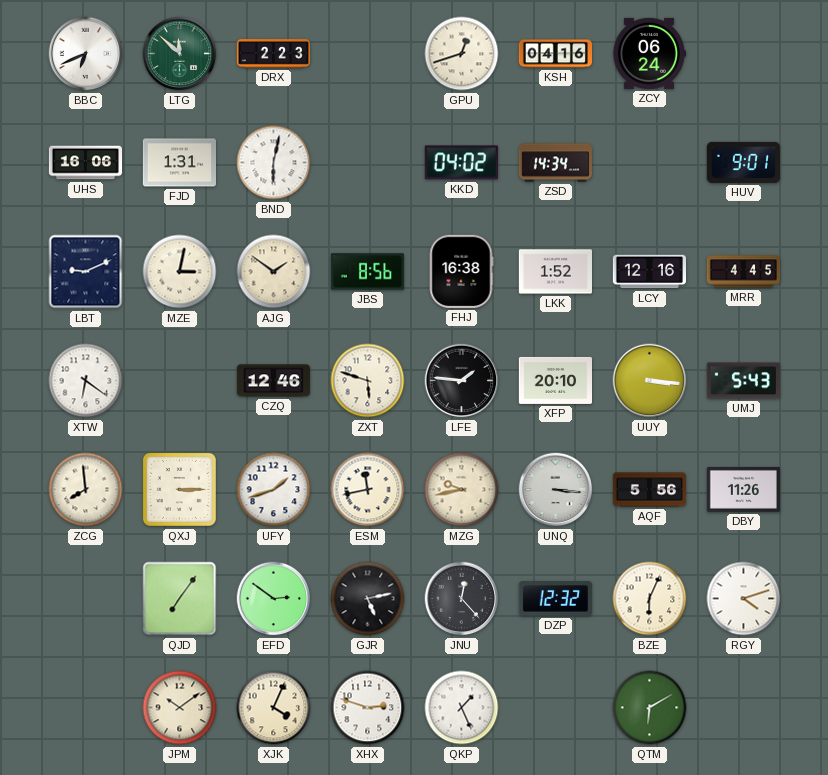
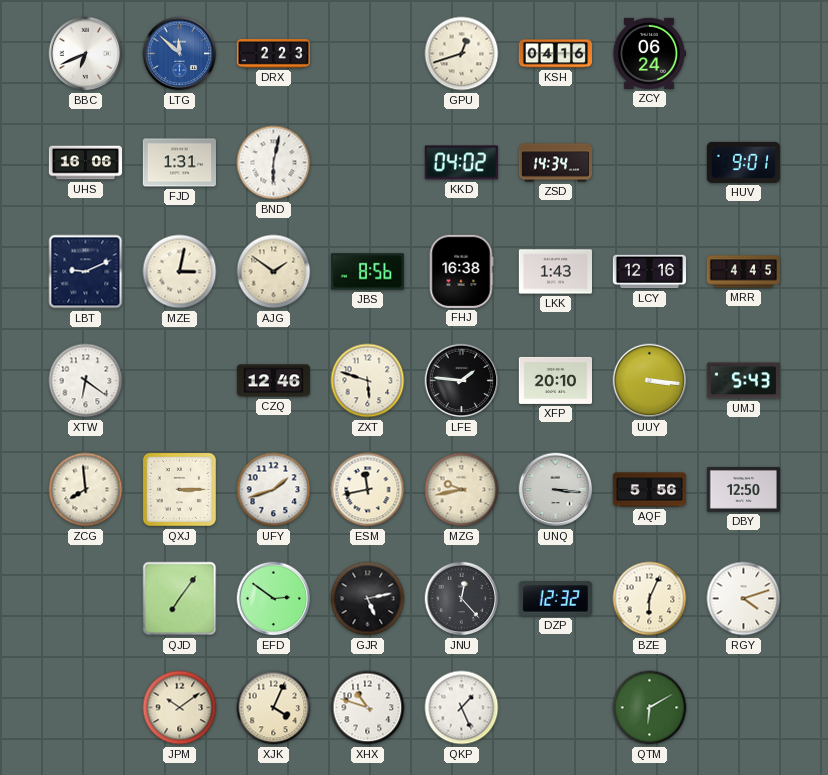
LTG dial: green -> blue
LKK: 1:52 -> 1:43
DBY: 11:26 -> 12:50
XHX: 2:48 -> 10:48
